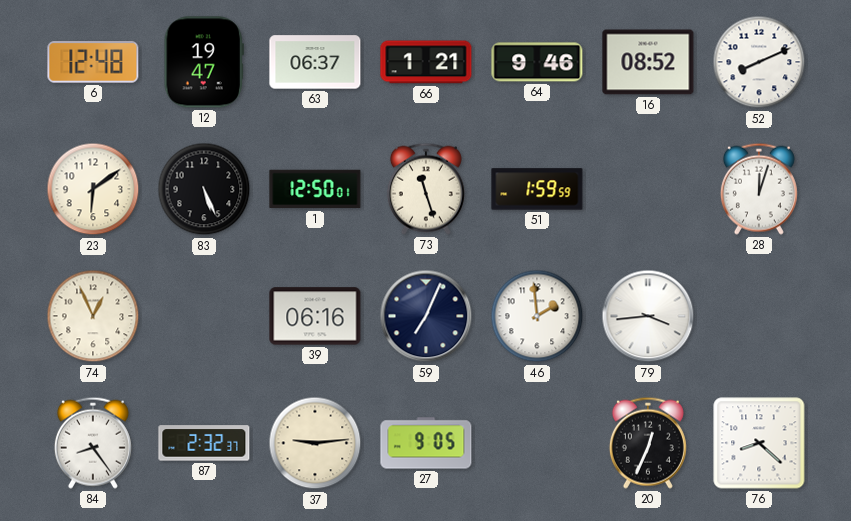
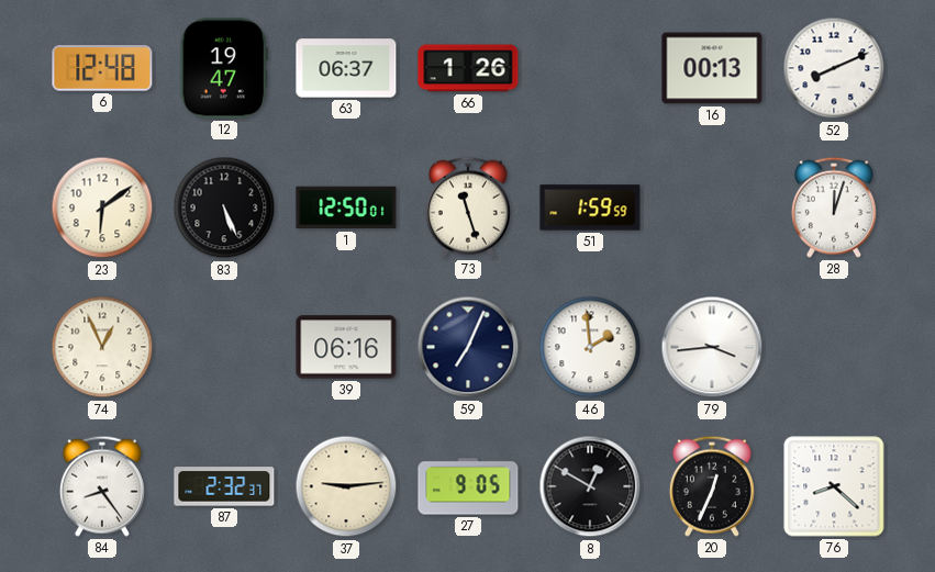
66: 1:21 -> 1:26
64: 9:46 -> none
16: 08:52 -> 00:13
8: none -> 12:50
